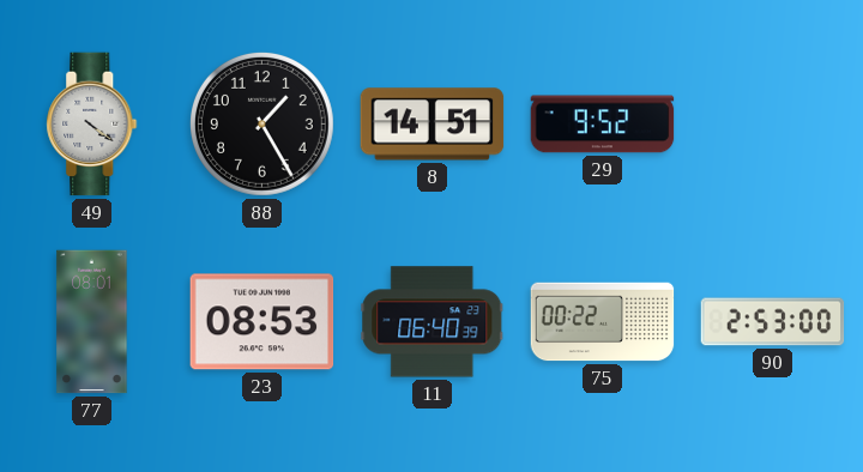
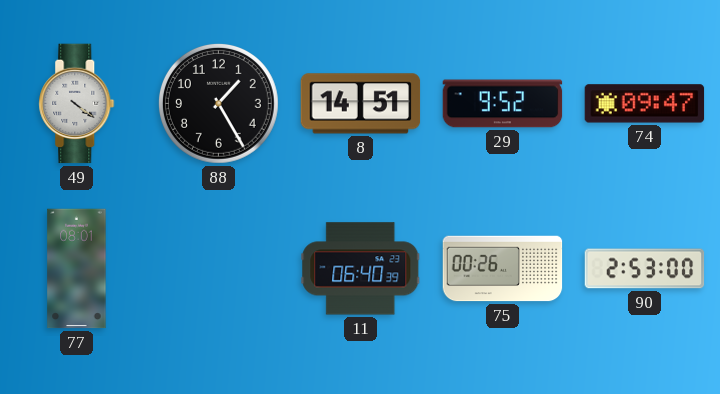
74: none -> 09:47
23: 08:53 -> none
75: 00:22 -> 00:26
